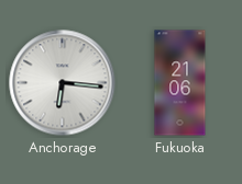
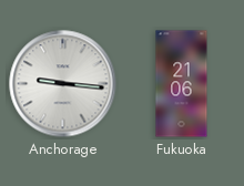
Anchorage: 6:16 -> 9:16
